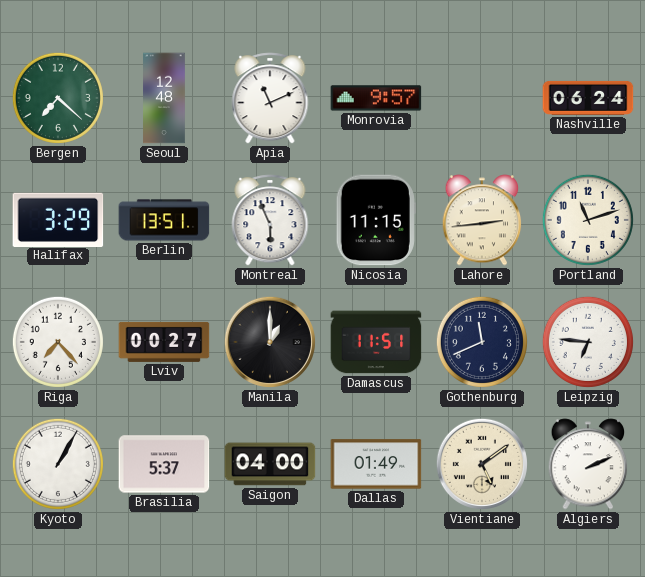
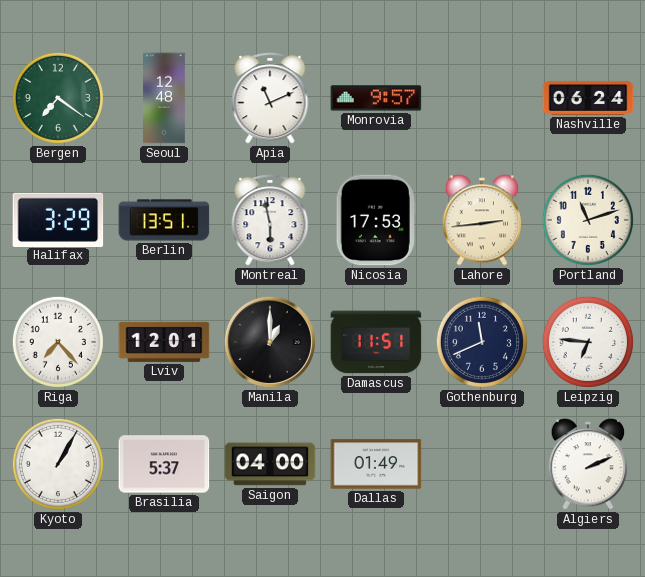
Bergen: 7:22 -> 7:21
Montreal: 5:56 -> 5:58
Nicosia: 11:15 -> 17:53
Lviv: 00:27 -> 12:01
Vientiane: 5:09 -> none
